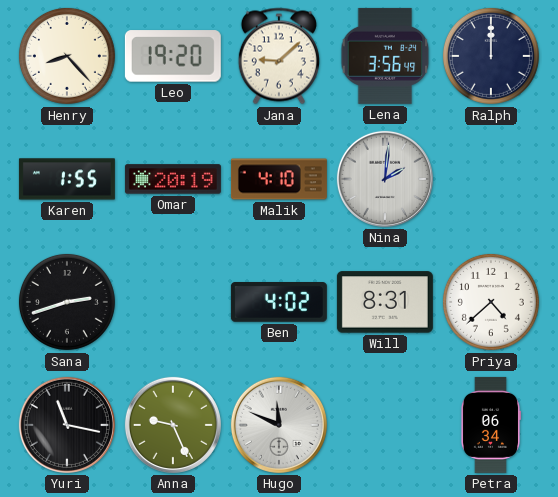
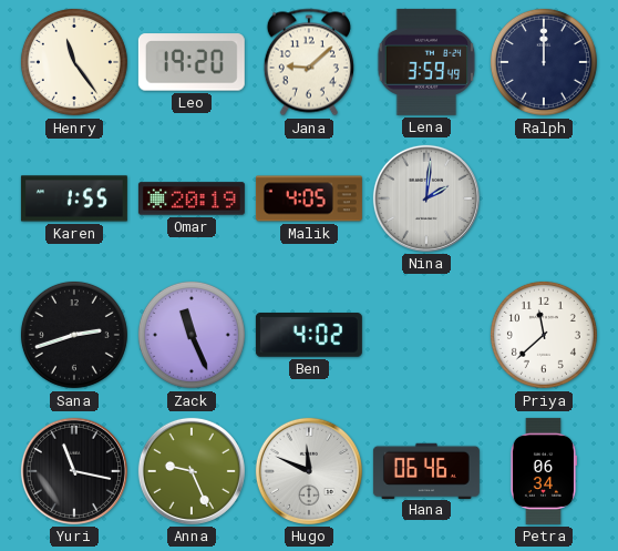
Henry: 8:23 -> 11:24
Lena: 3:56 -> 3:59
Malik: 4:10 -> 4:05
Zack: none -> 11:26
Will: 8:31 -> none
Priya: 4:38 -> 11:38
Hana: none -> 06:46
